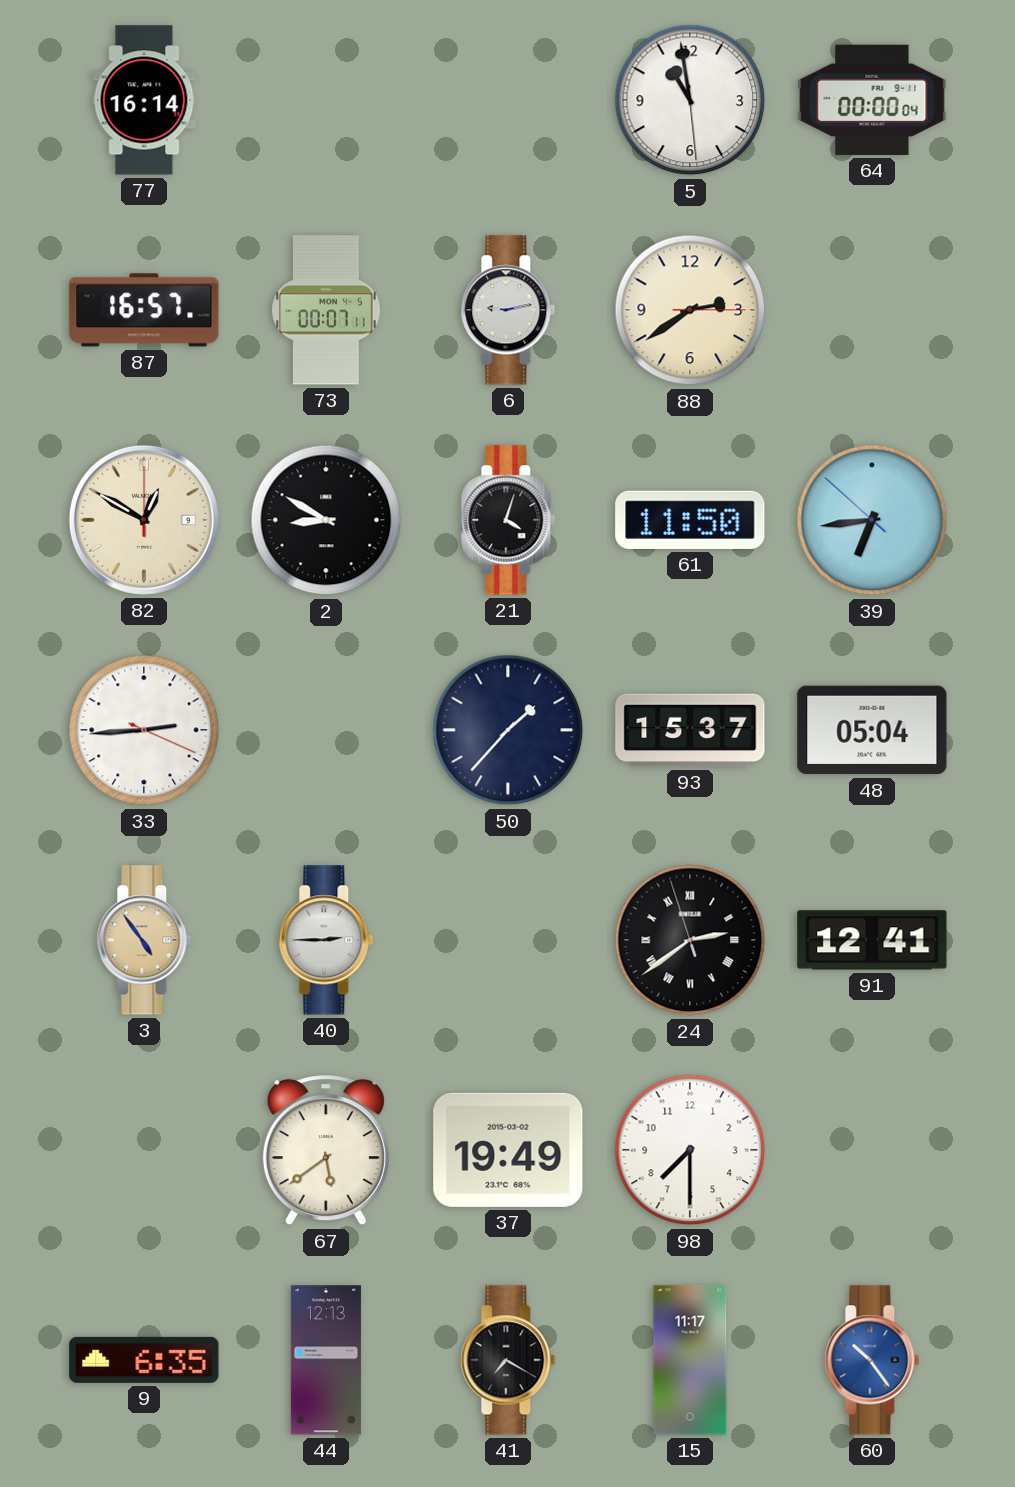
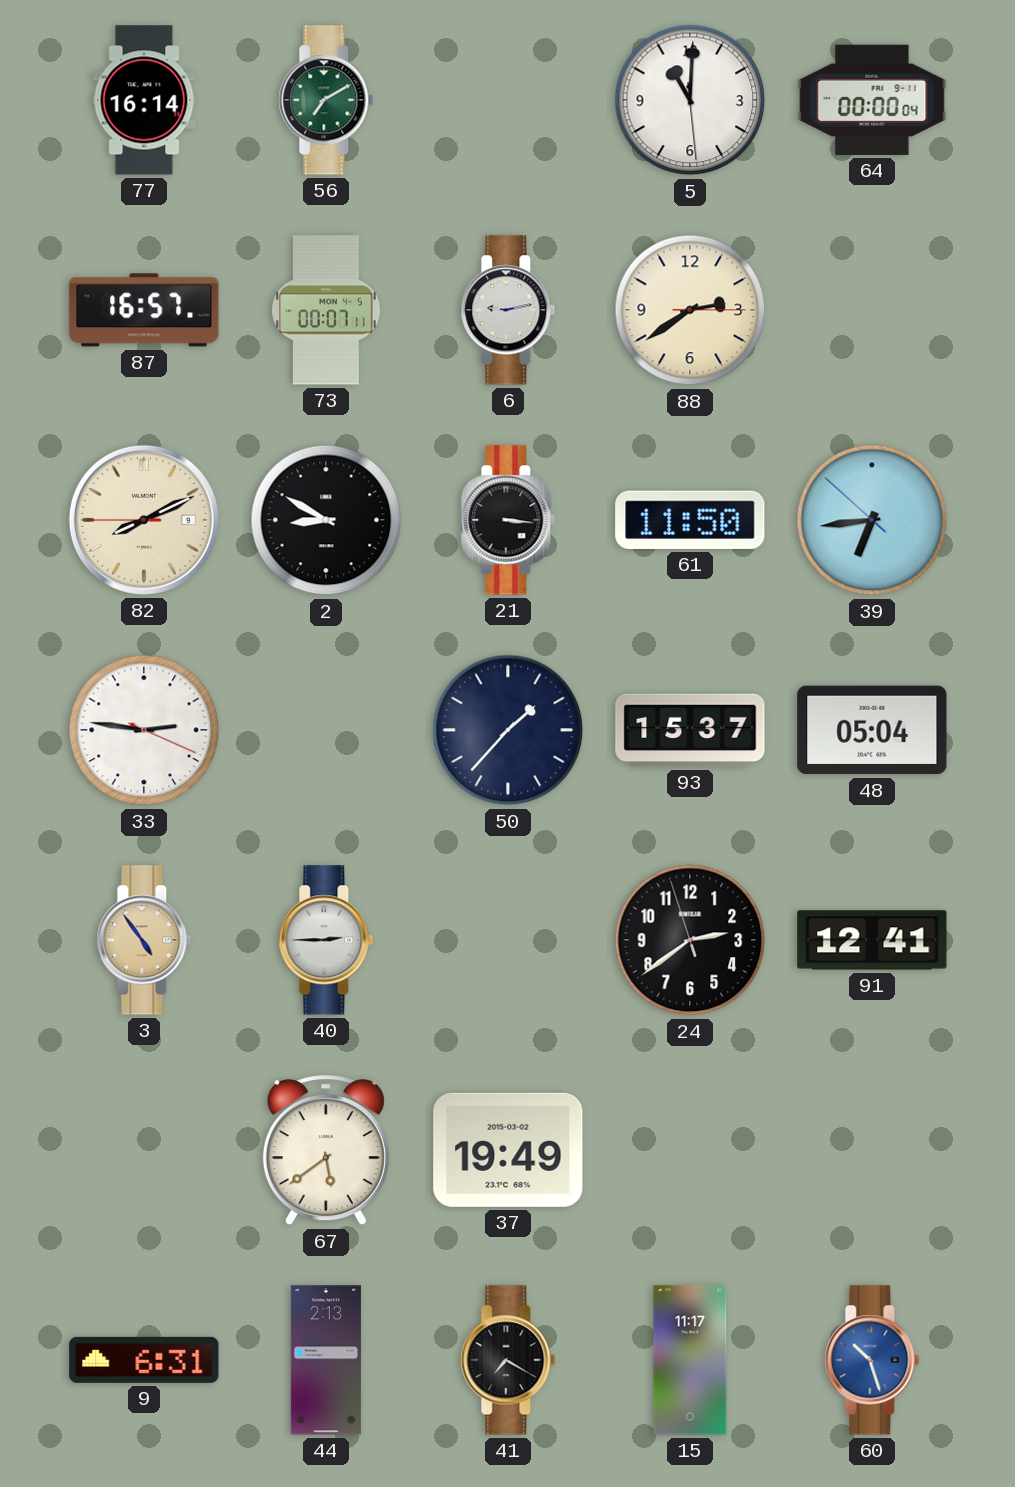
56: none -> 7:10
5: 10:58 -> 11:00
82: 12:50 -> 8:10
21: 4:03 -> 3:16
33: 2:44 -> 2:46
24 numerals: Roman -> Arabic
98: 7:30 -> none
9: 6:35 -> 6:31
44: 12:13 -> 2:13
60: 10:24 -> 10:27
